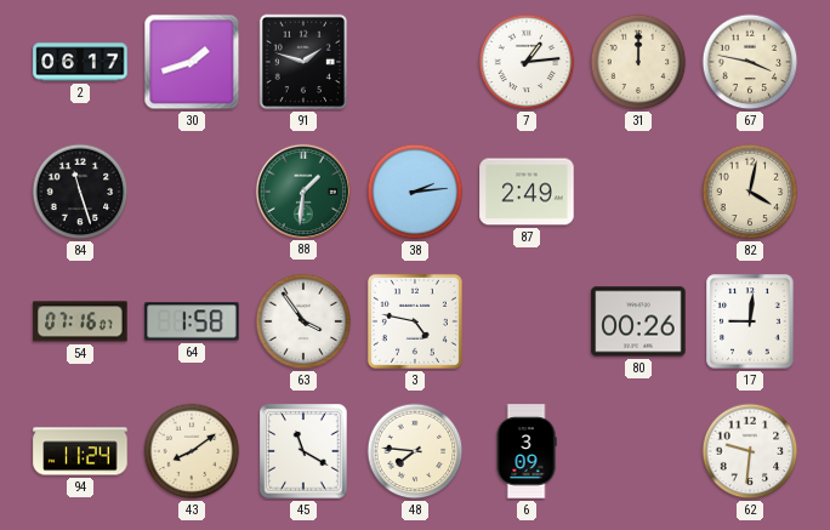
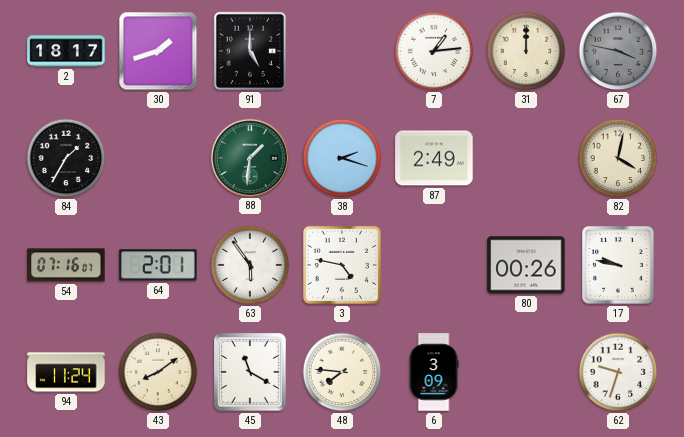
2: 06:17 -> 18:17
91: 1:48 -> 5:00
67 dial: cream -> grey
84: 11:27 -> 1:35
38: 2:14 -> 2:18
64: 1:58 -> 2:01
63: 3:54 -> 5:54
17: 9:01 -> 9:47
62: 9:31 -> 9:33
